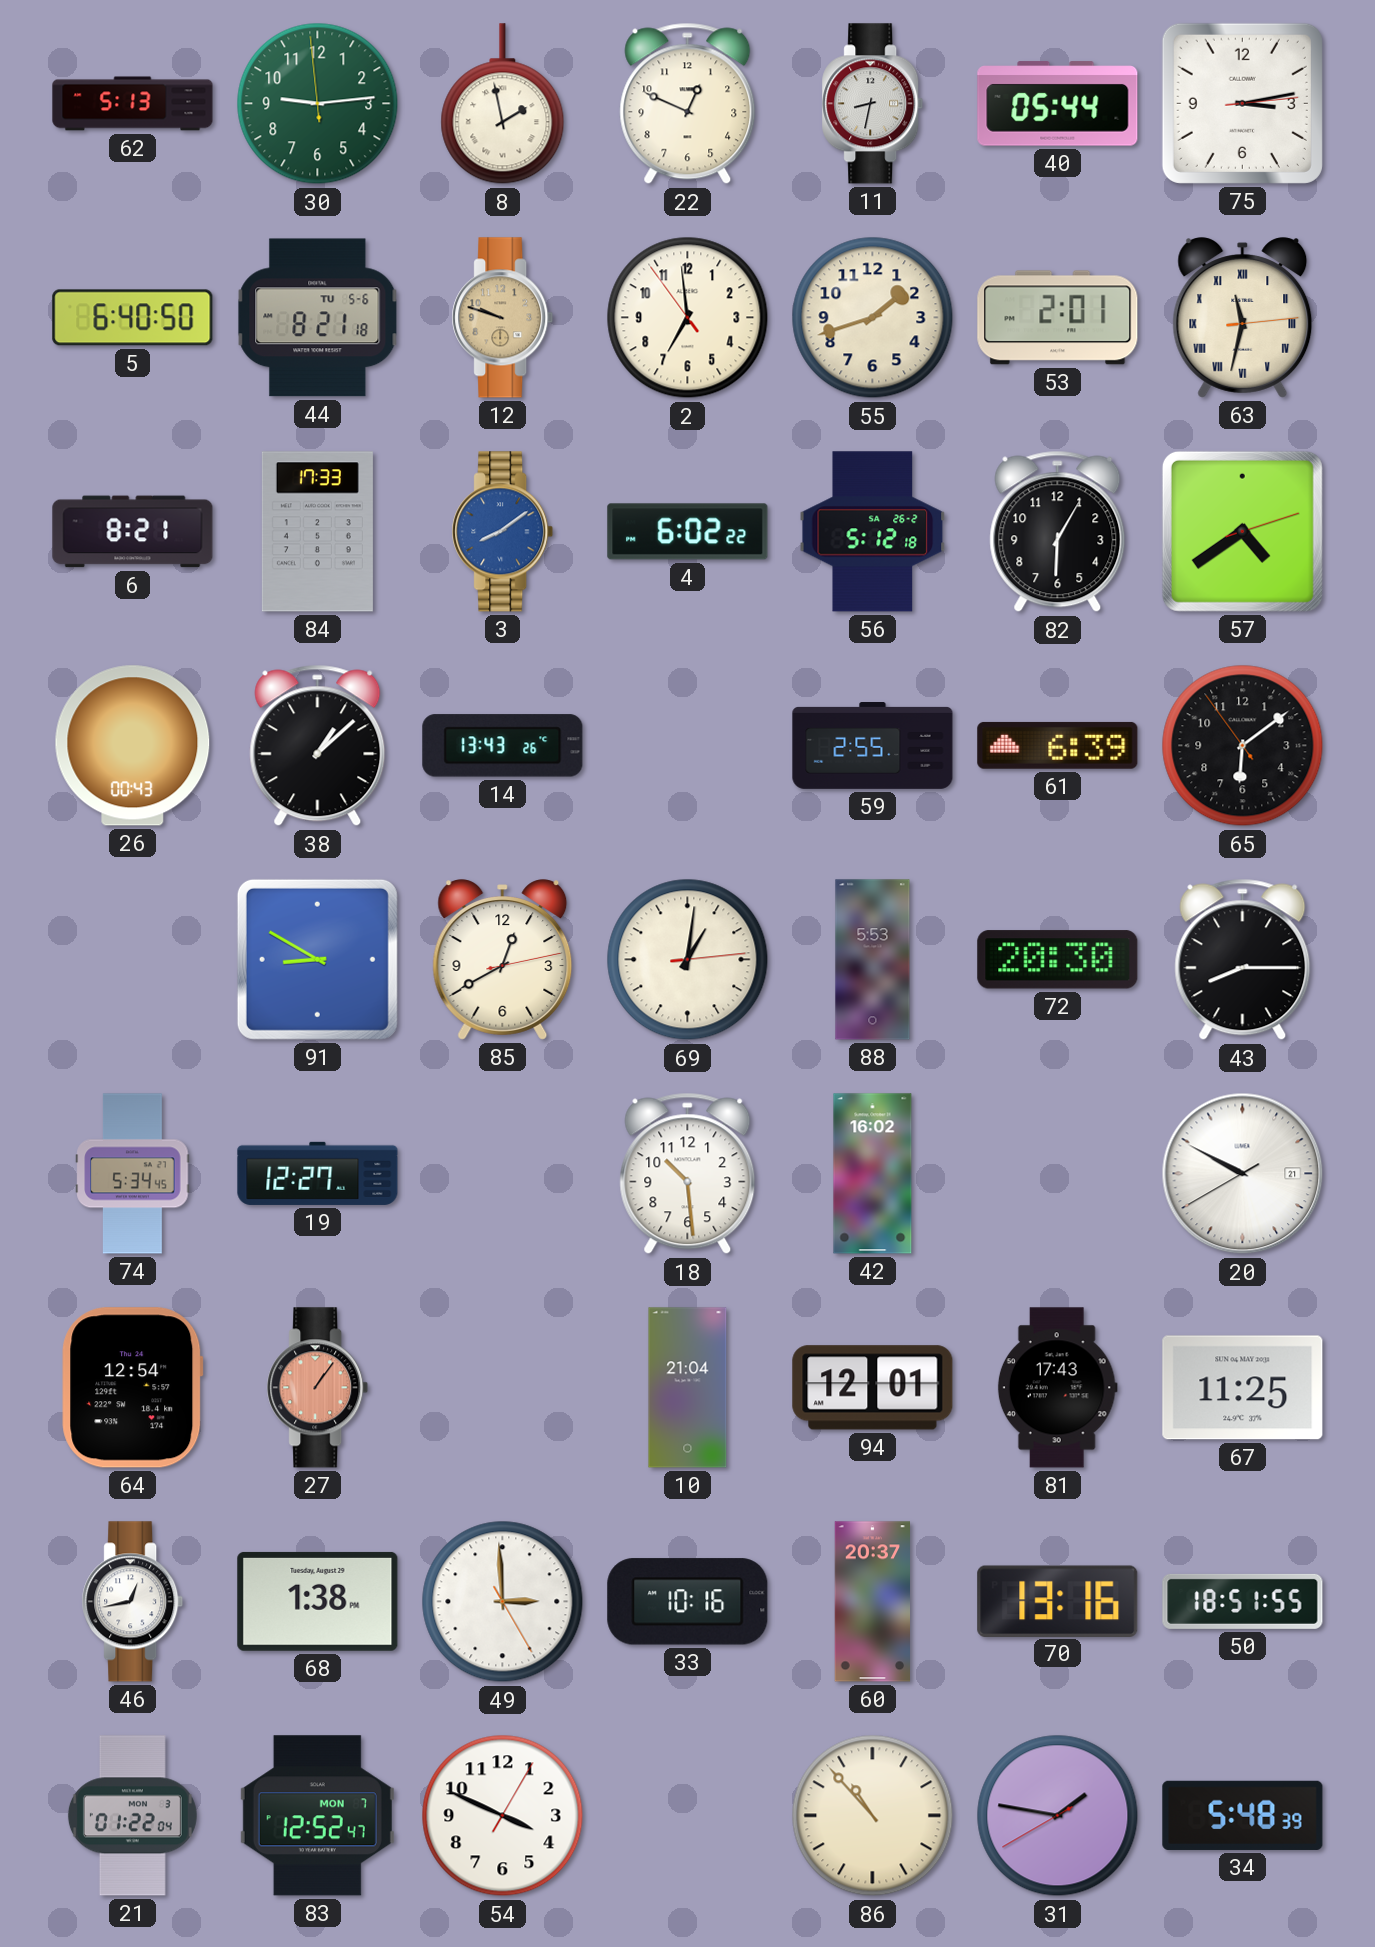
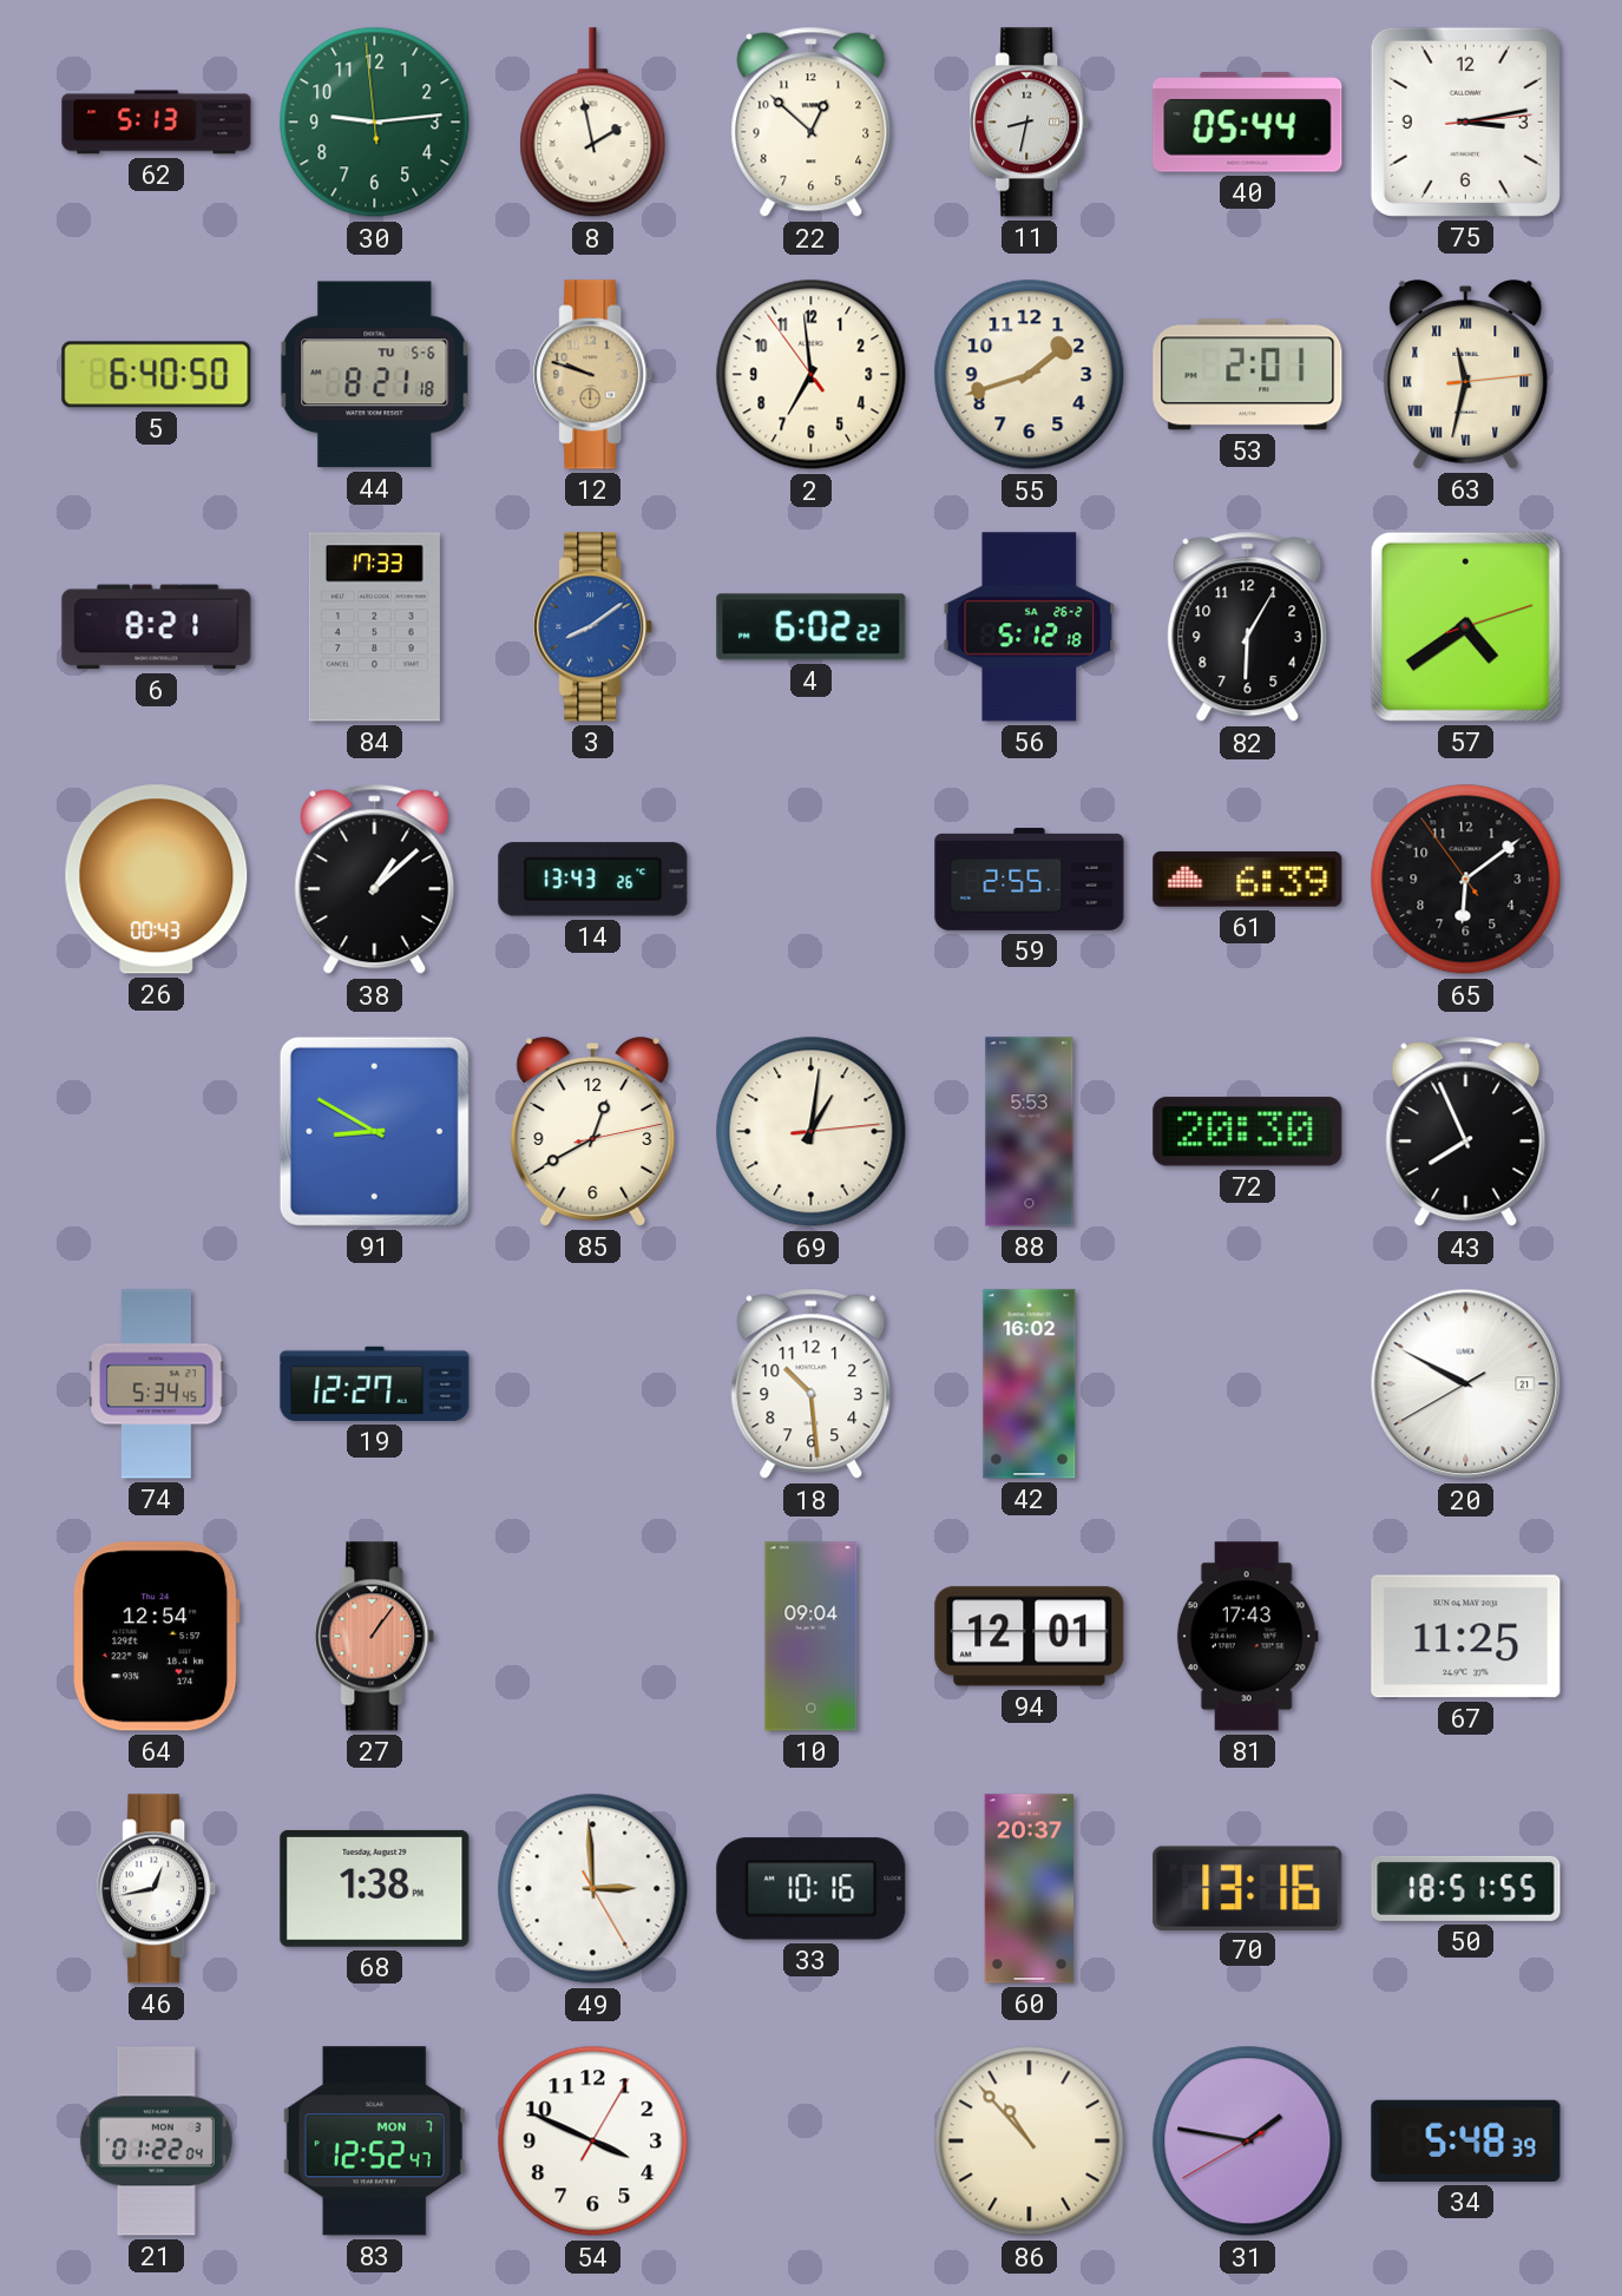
22: 12:49 -> 12:52
43: 8:15 -> 7:56
10: 21:04 -> 09:04
